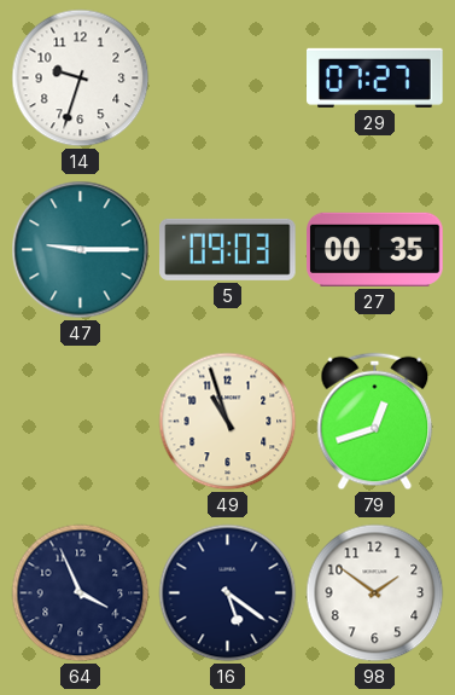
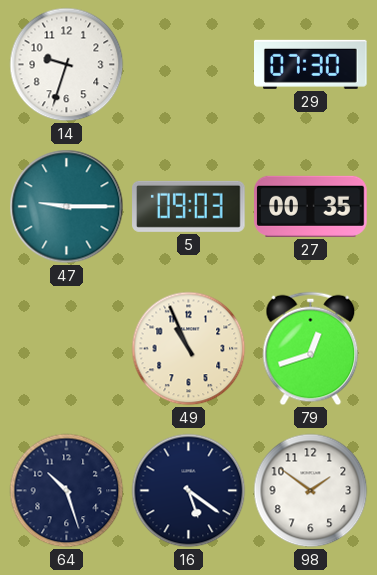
29: 07:27 -> 07:30
49: 10:57 -> 10:56
64: 3:56 -> 10:27
